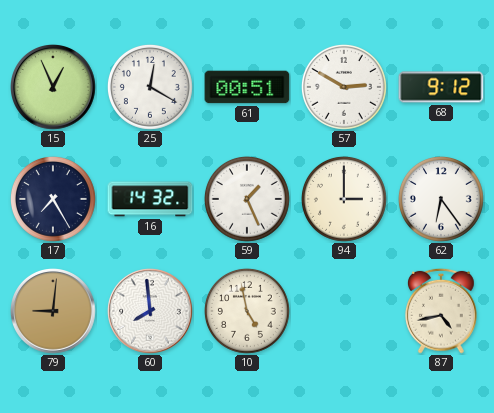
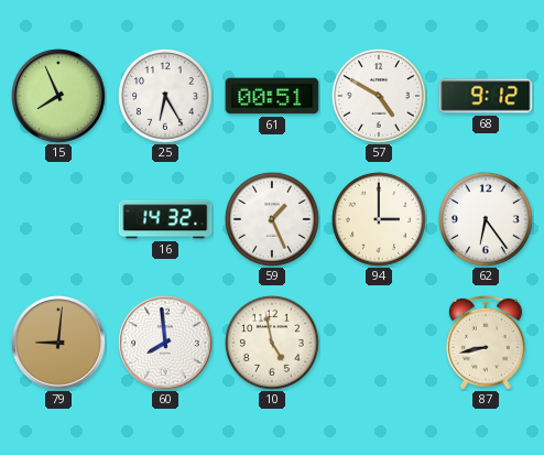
15: 12:56 -> 7:56
25: 12:20 -> 6:25
57: 2:50 -> 4:50
17: 7:25 -> none
87: 4:43 -> 8:43
